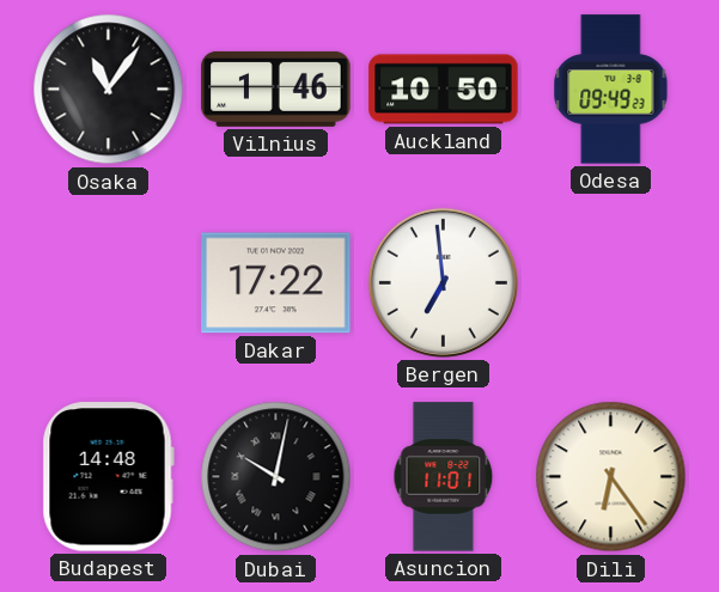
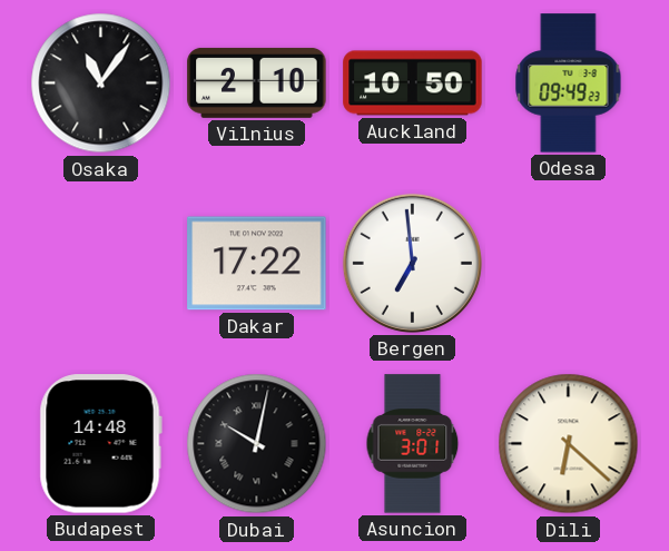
Vilnius: 1:46 -> 2:10
Asuncion: 11:01 -> 3:01
Dili: 6:24 -> 6:22
